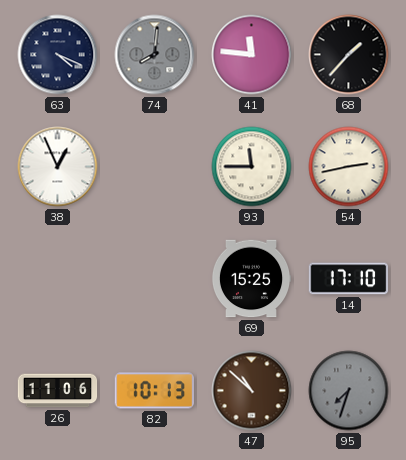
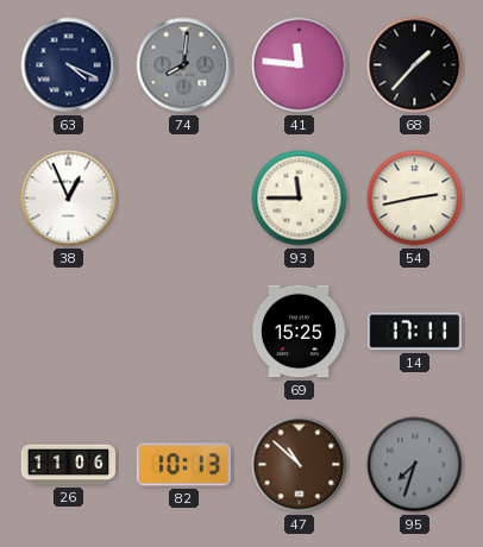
14: 17:10 -> 17:11
